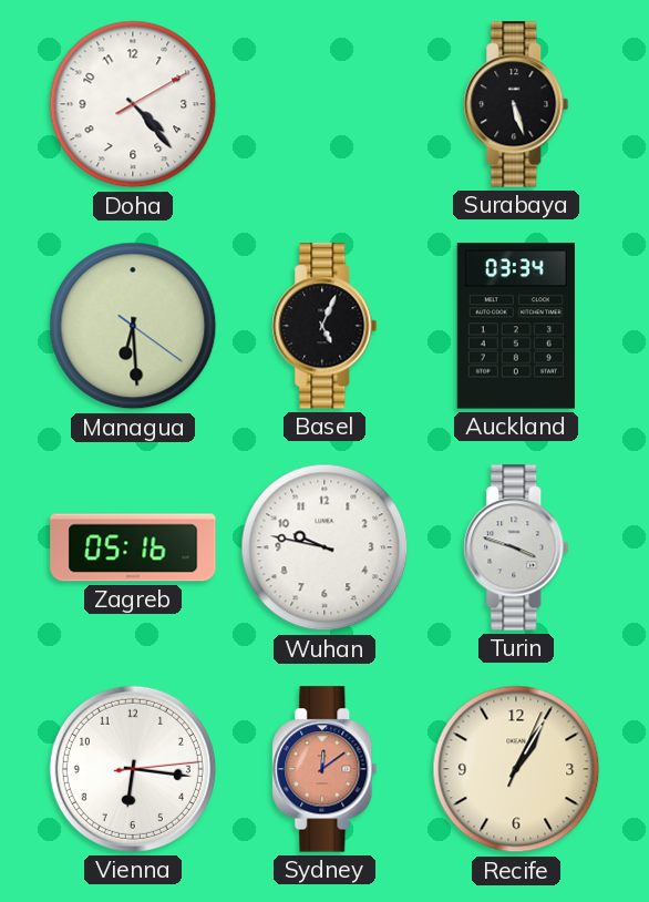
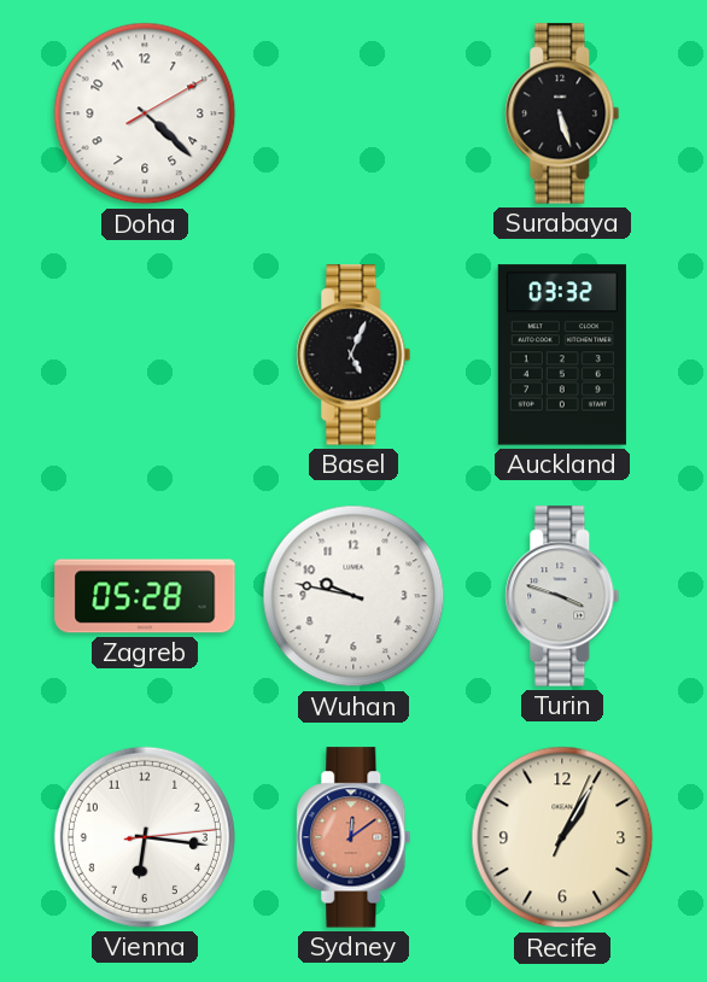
Doha: 4:23 -> 4:22
Managua: 6:29 -> none
Auckland: 03:34 -> 03:32
Zagreb: 05:16 -> 05:28
